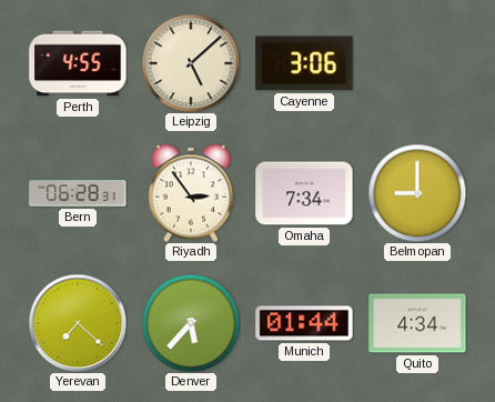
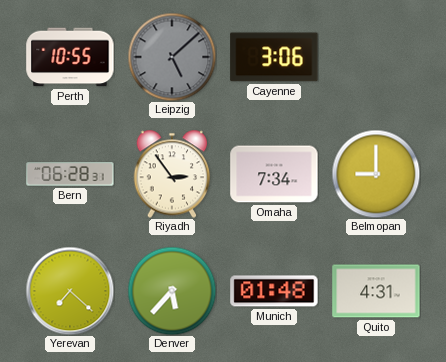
Perth: 4:55 -> 10:55
Leipzig dial: cream -> grey
Munich: 01:44 -> 01:48
Quito: 4:34 -> 4:31
